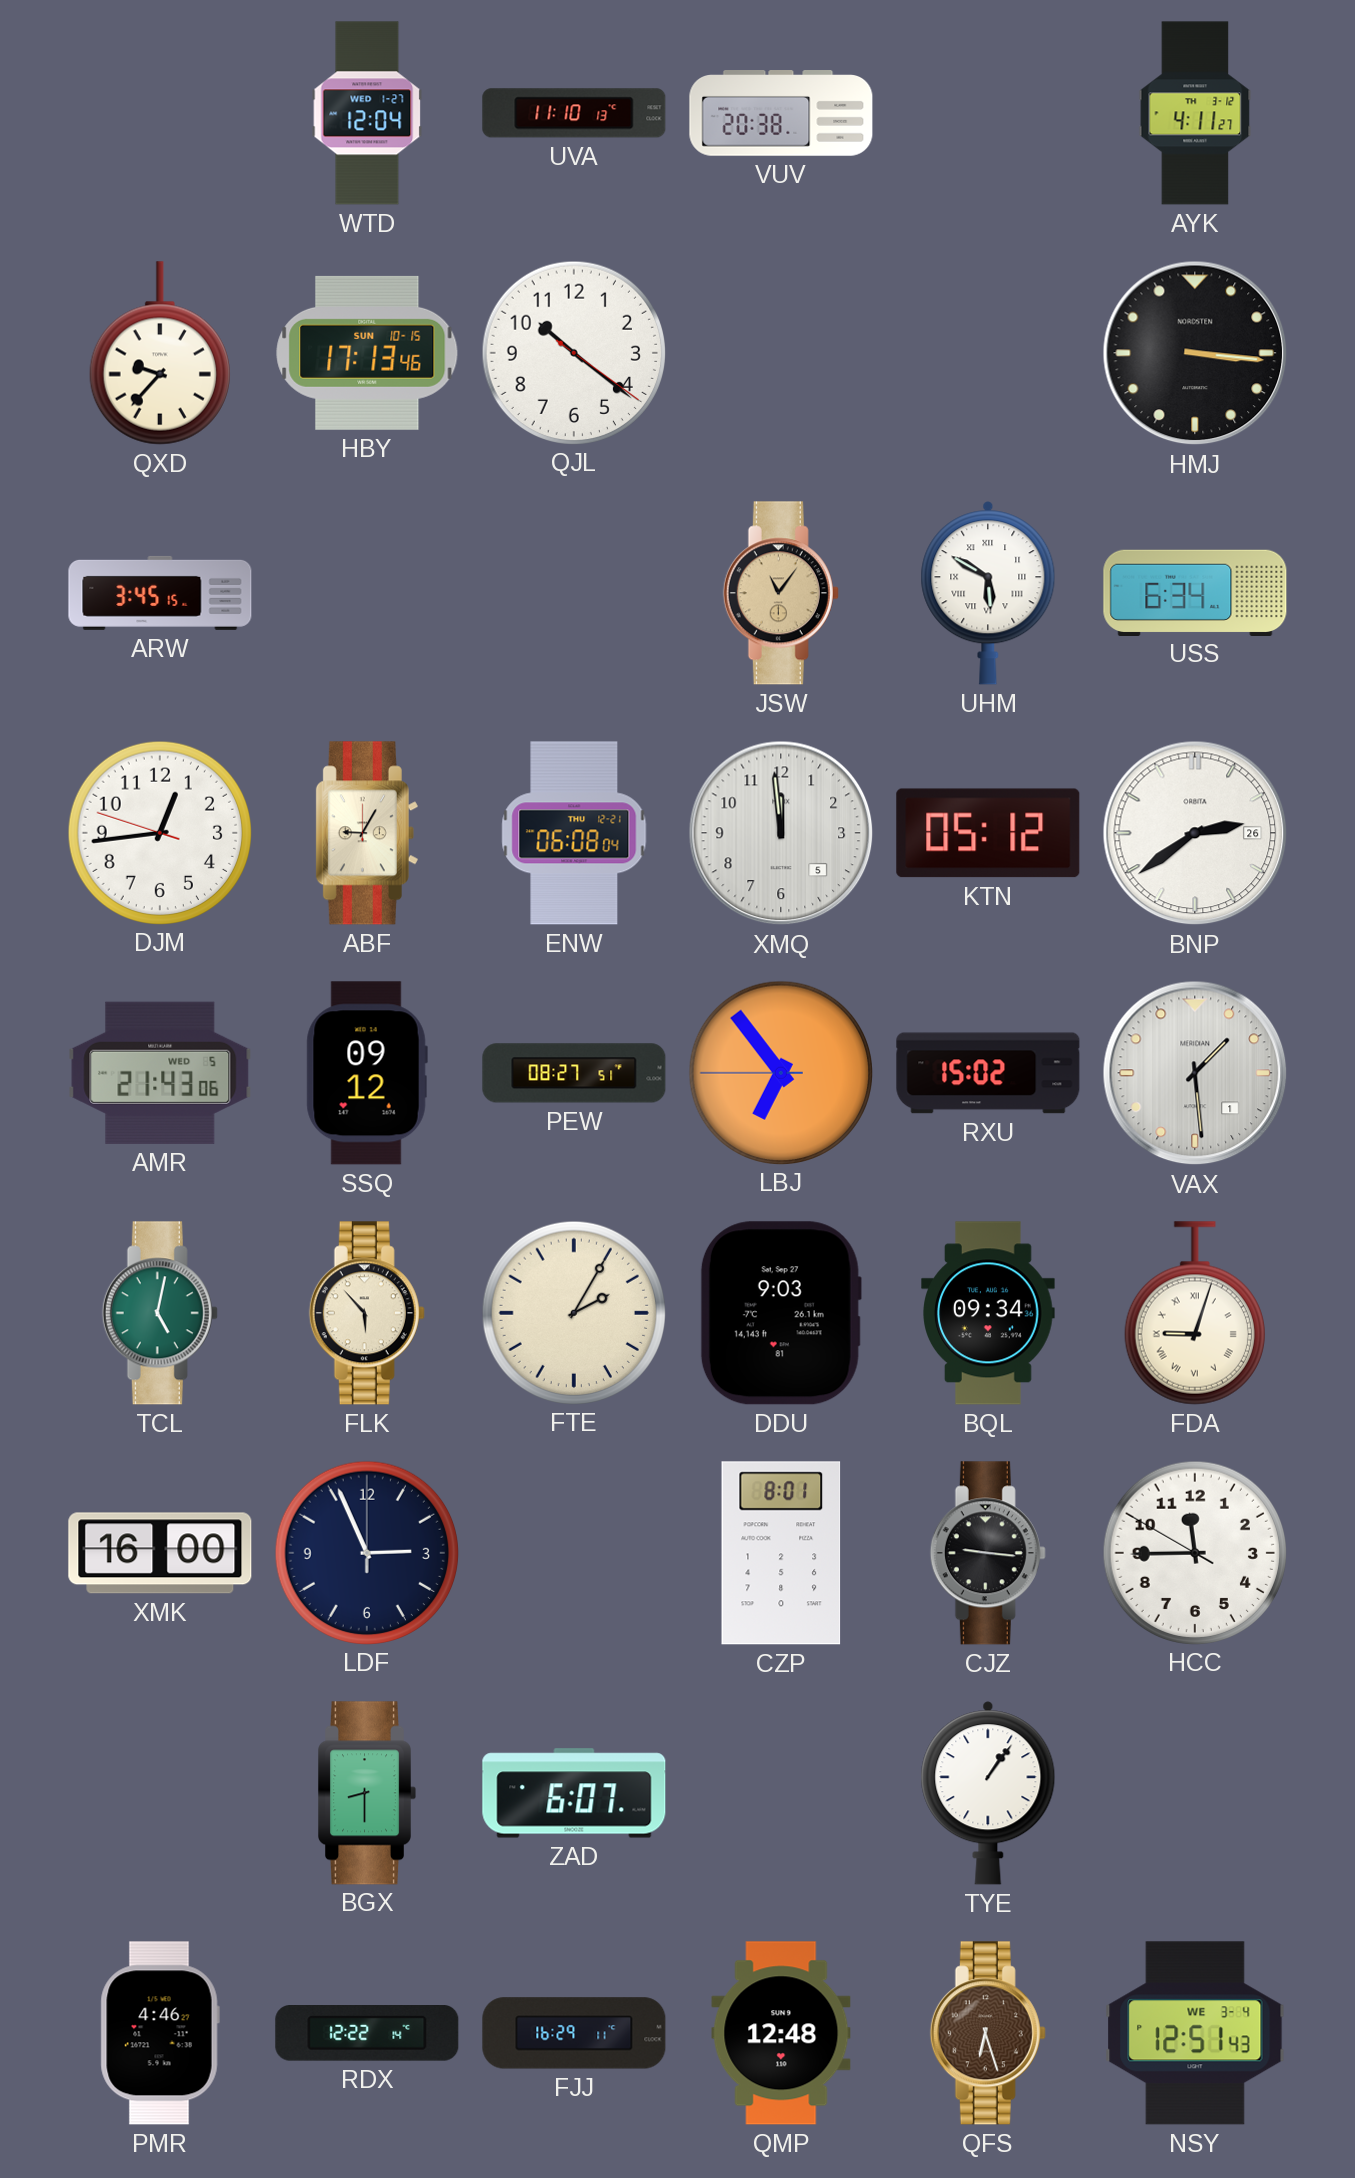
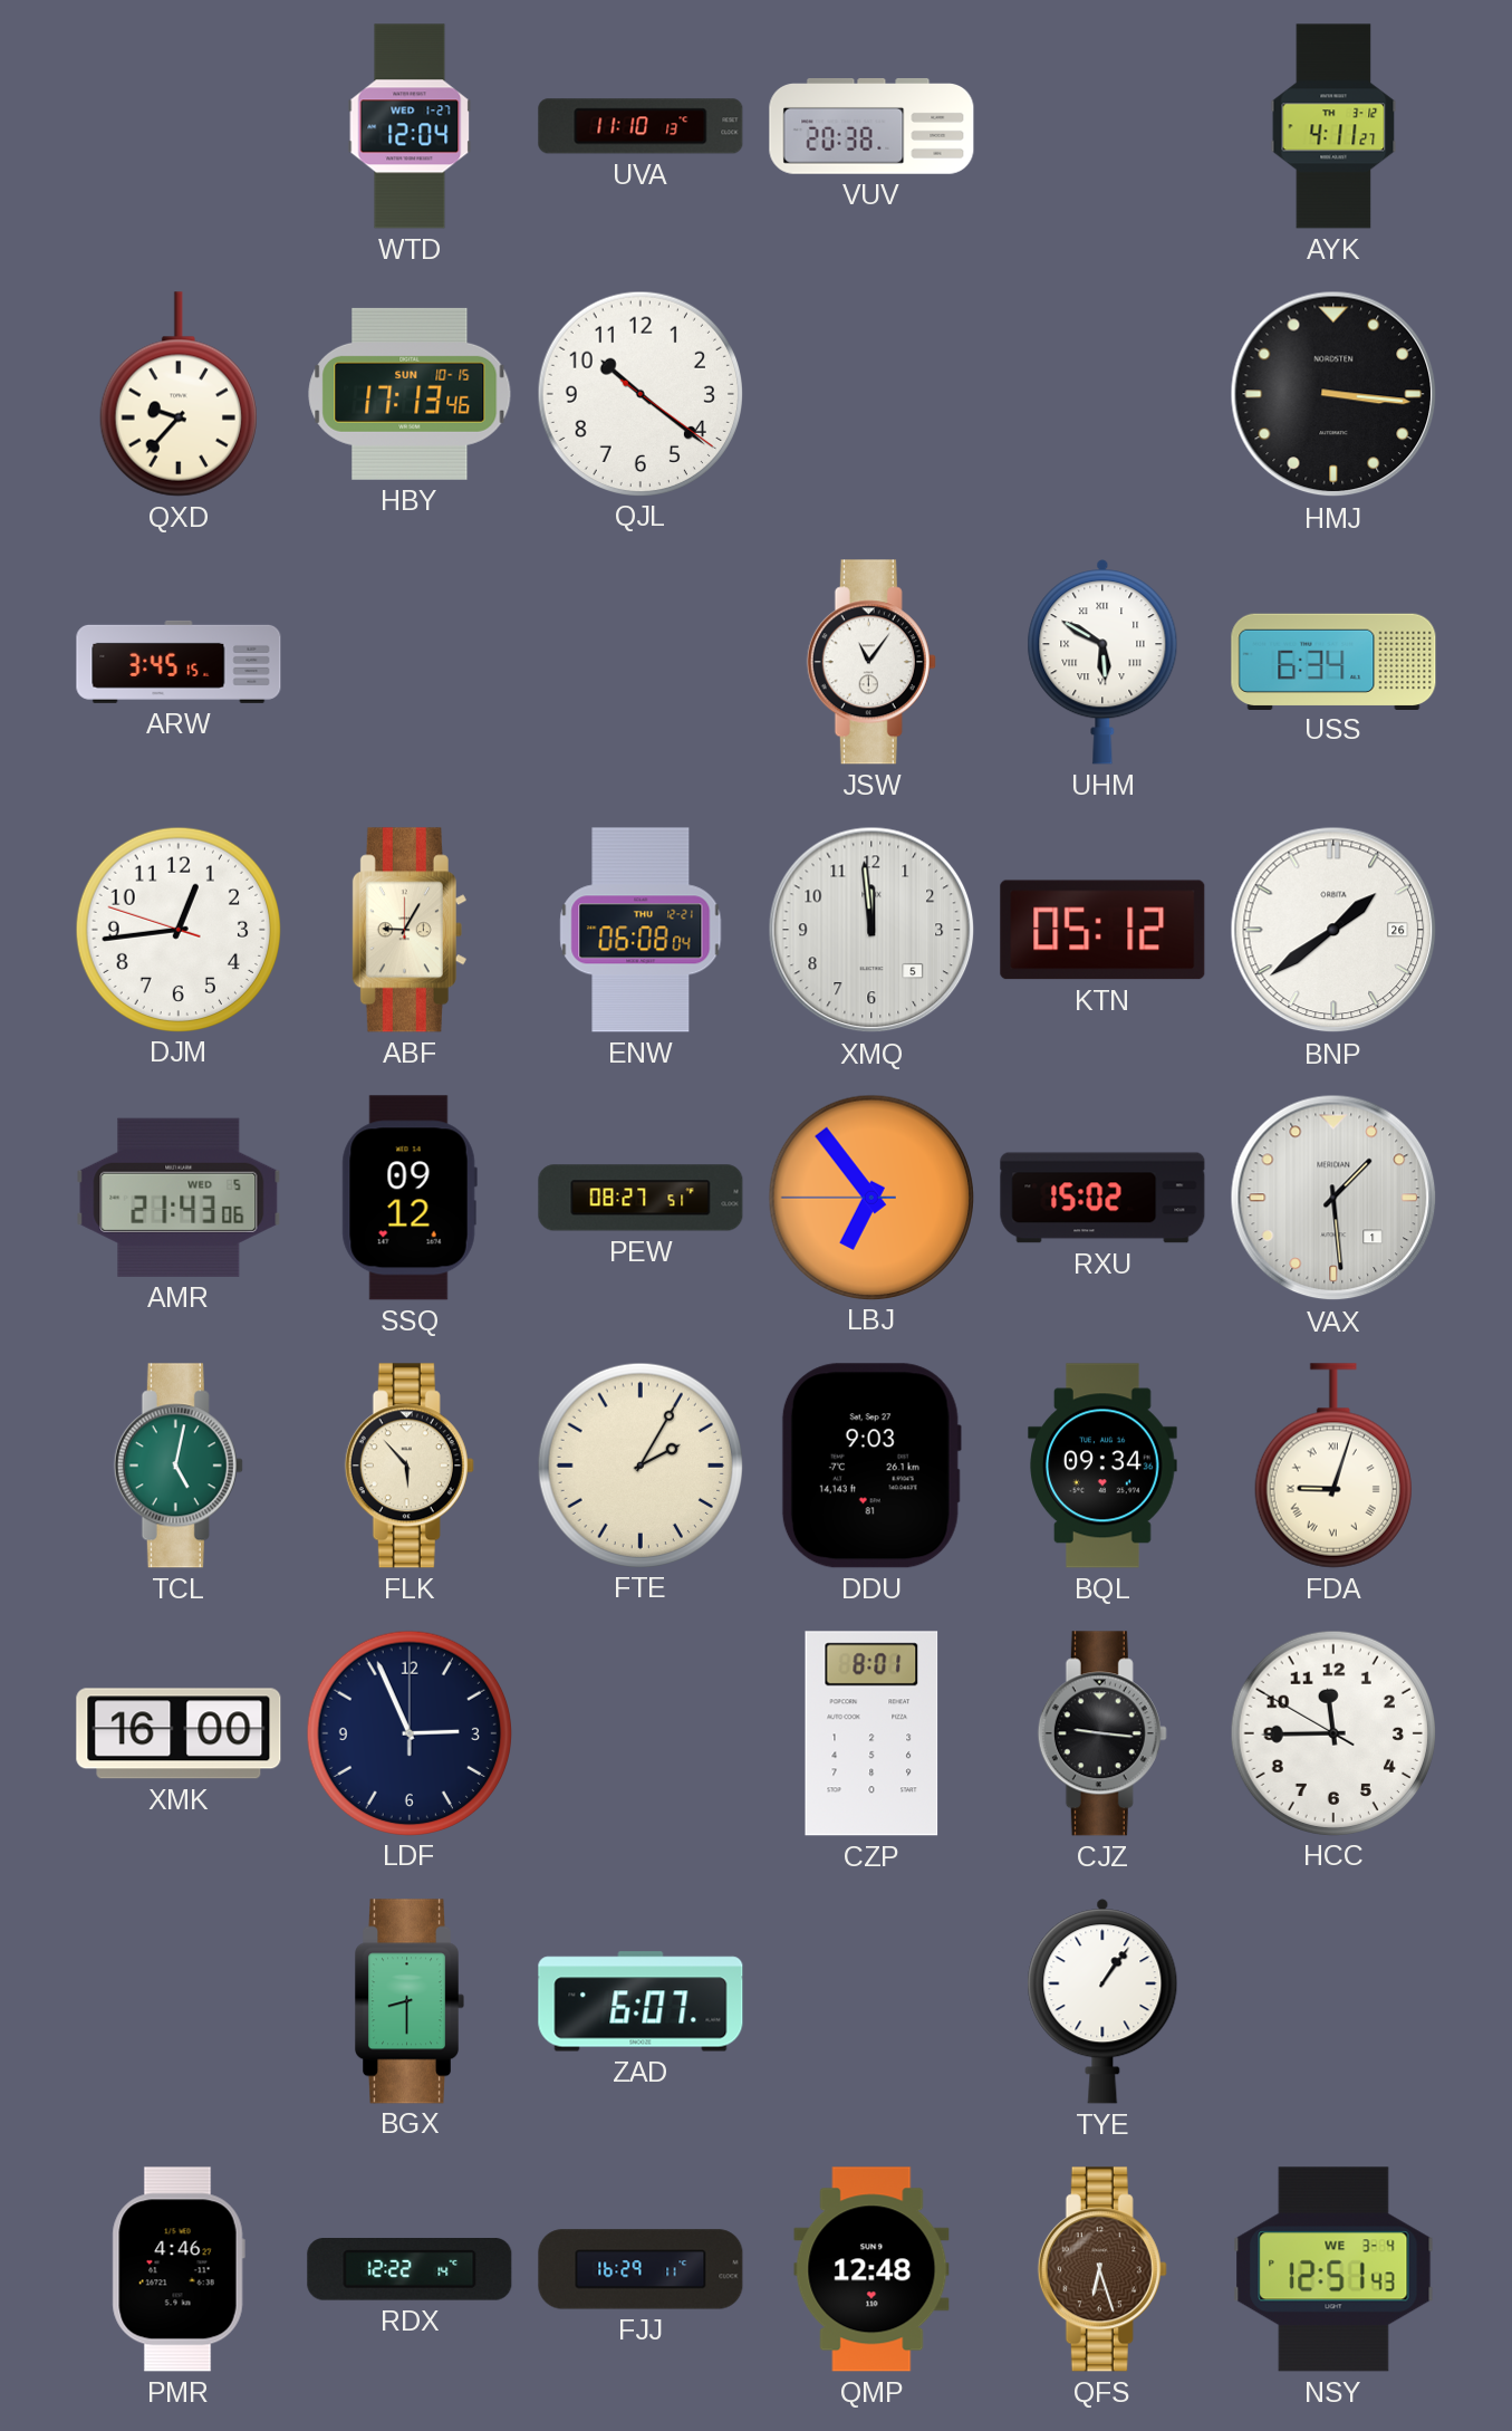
JSW dial: champagne -> white
BNP: 2:39 -> 1:39
